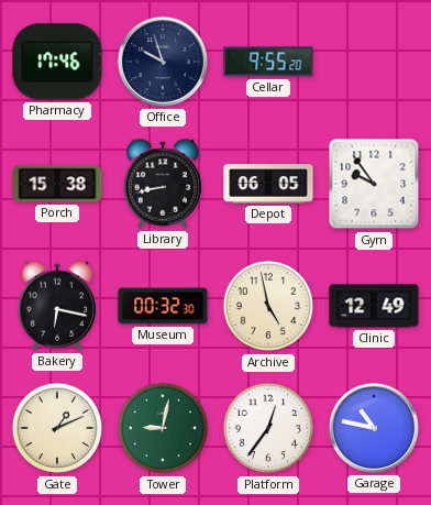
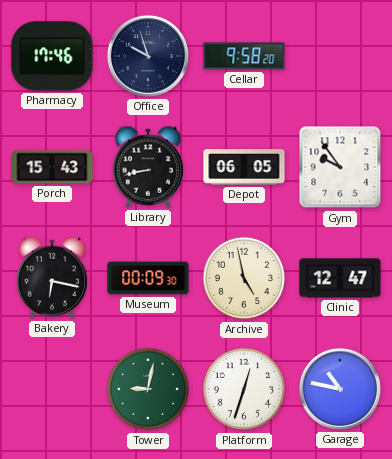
Cellar: 9:55 -> 9:58
Porch: 15:38 -> 15:43
Museum: 00:32 -> 00:09
Clinic: 12:49 -> 12:47
Gate: 1:11 -> none
Platform: 12:36 -> 12:33
